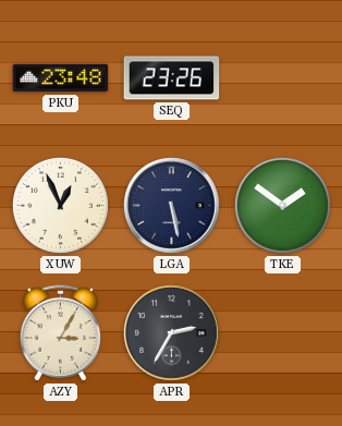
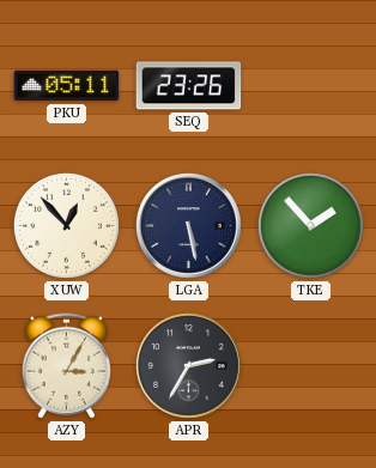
PKU: 23:48 -> 05:11
XUW: 12:56 -> 12:53
TKE: 1:51 -> 1:53
